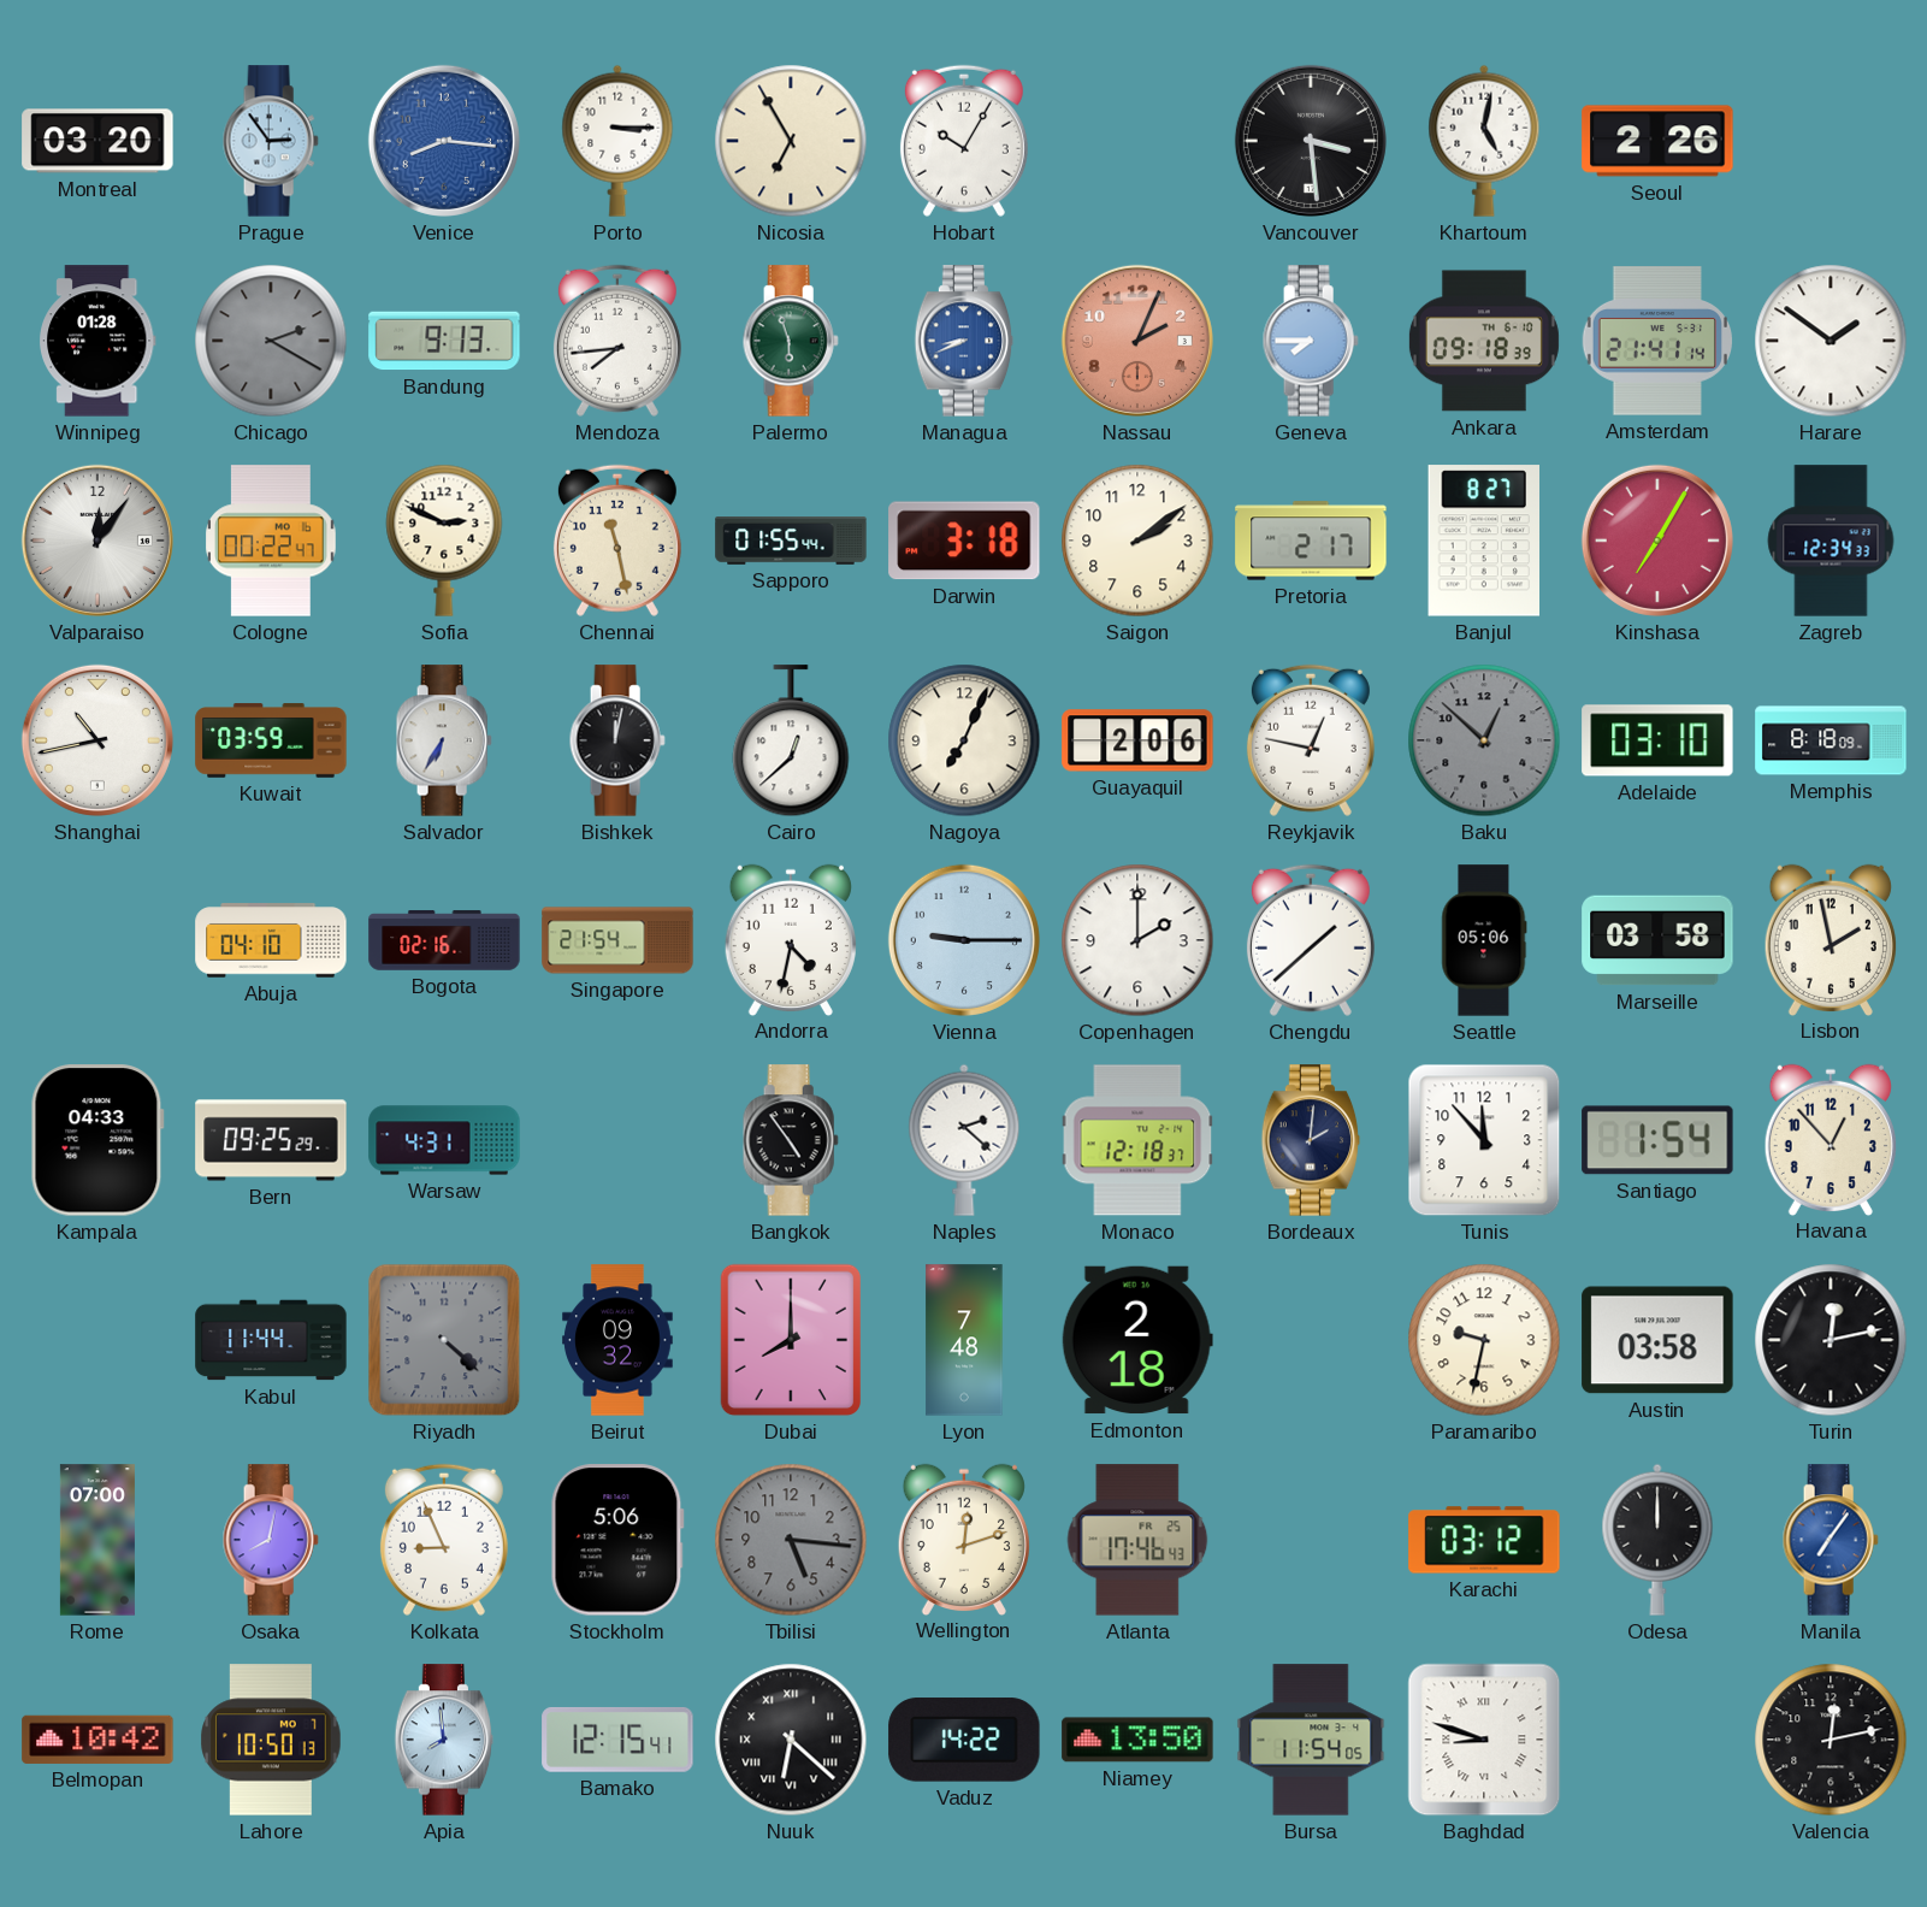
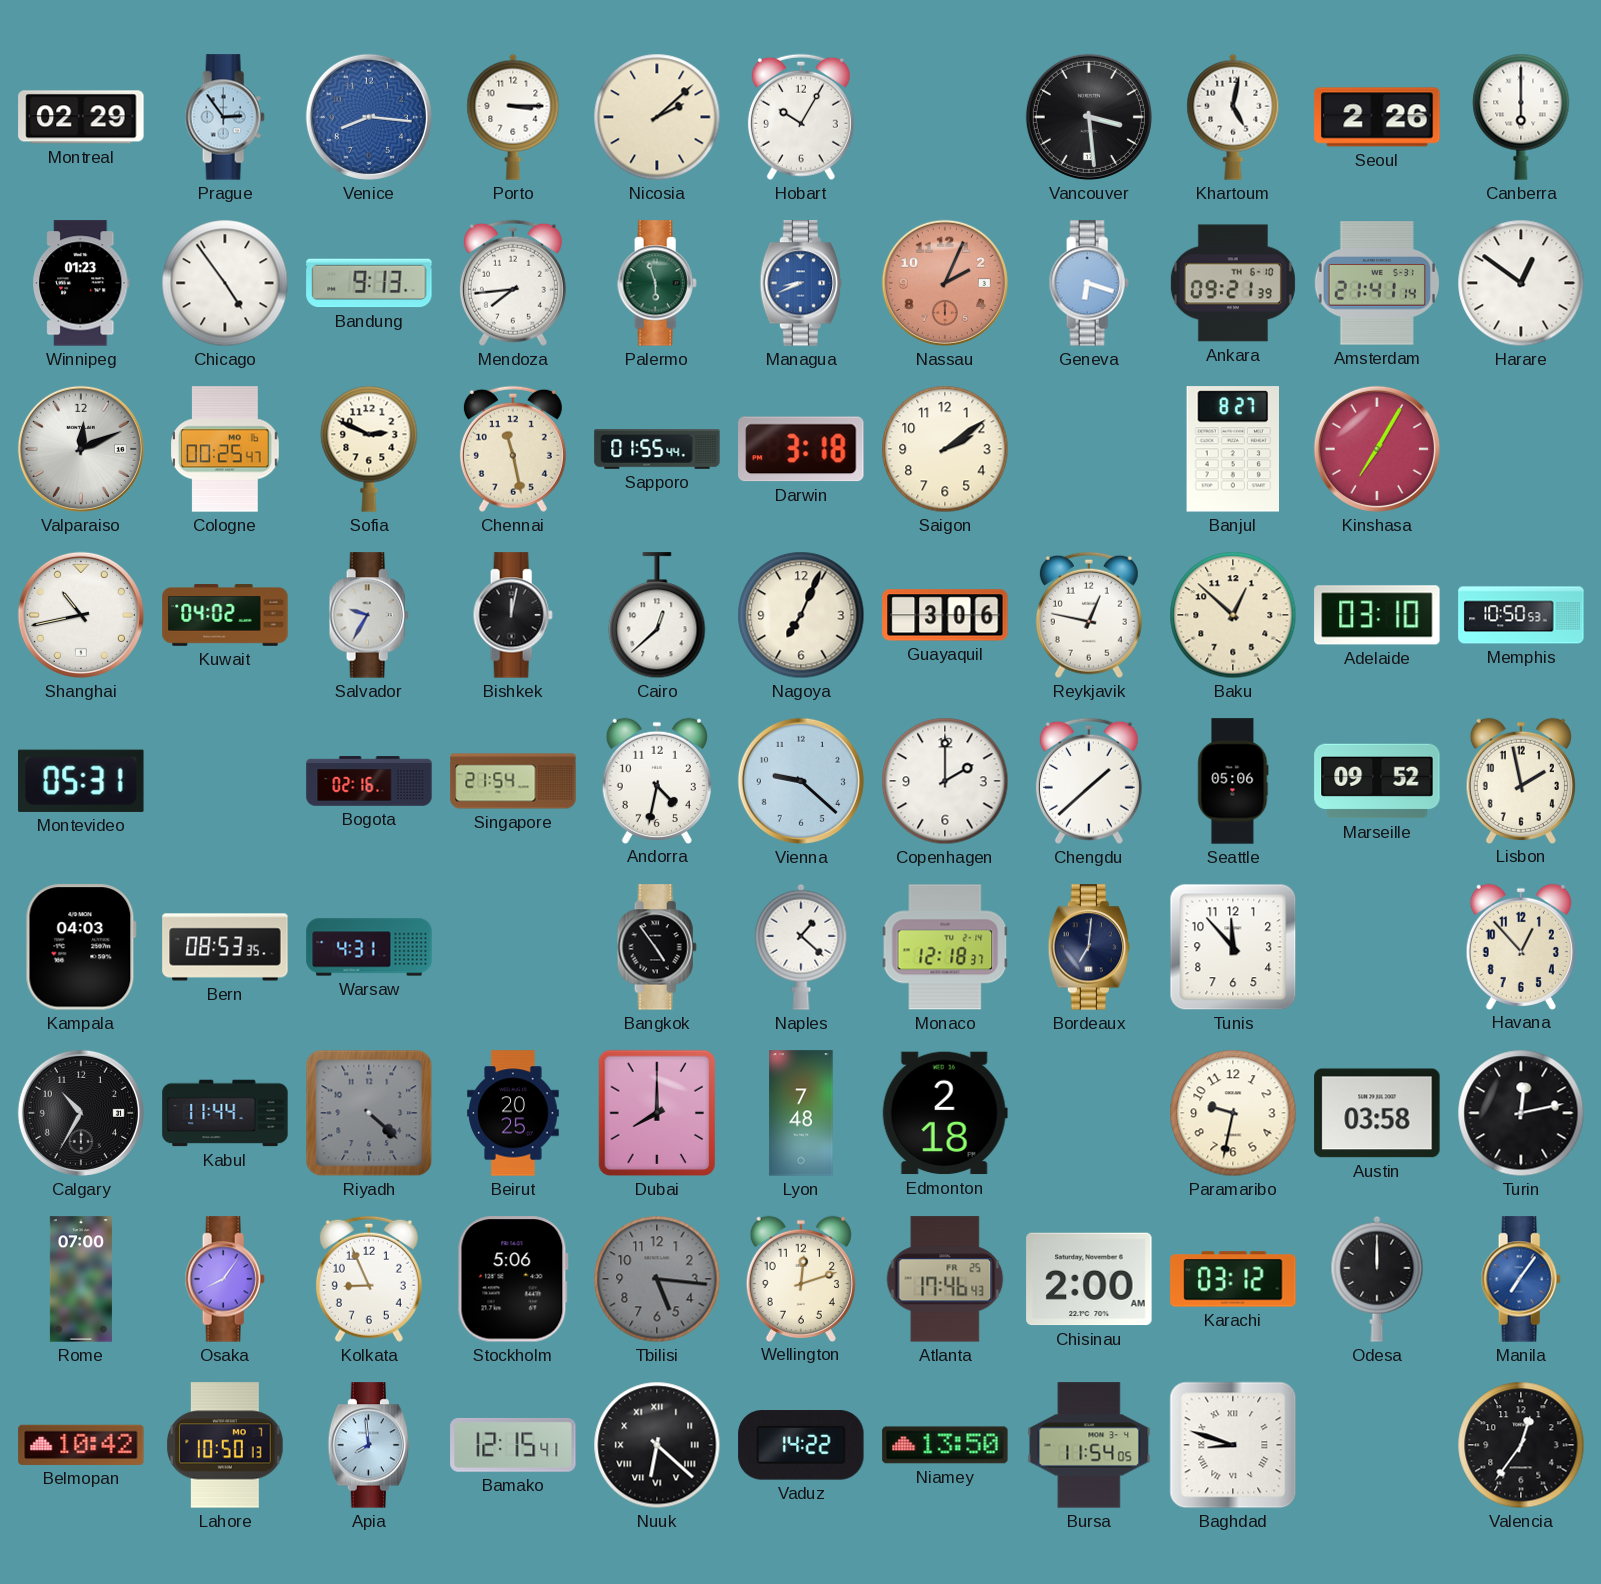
Montreal: 03:20 -> 02:29
Nicosia: 6:55 -> 2:08
Canberra: none -> 6:00
Winnipeg: 01:28 -> 01:23
Chicago: 2:20 -> 4:54
Chicago dial: grey -> white
Geneva: 7:45 -> 6:18
Ankara: 09:18 -> 09:21
Harare: 1:51 -> 12:51
Valparaiso: 12:06 -> 12:11
Cologne: 00:22 -> 00:25
Pretoria: 2:17 -> none
Zagreb: 12:34 -> none
Kuwait: 03:59 -> 04:02
Salvador: 6:35 -> 9:35
Guayaquil: 2:06 -> 3:06
Baku dial: grey -> cream
Memphis: 8:18 -> 10:50
Montevideo: none -> 05:31
Abuja: 04:10 -> none
Vienna: 9:15 -> 9:22
Marseille: 03:58 -> 09:52
Kampala: 04:33 -> 04:03
Bern: 09:25 -> 08:53
Naples: 2:22 -> 1:22
Bordeaux: 2:01 -> 7:01
Santiago: 1:54 -> none
Calgary: none -> 10:35
Beirut: 09:32 -> 20:25
Osaka: 8:02 -> 8:06
Chisinau: none -> 2:00
Valencia: 12:13 -> 12:36
